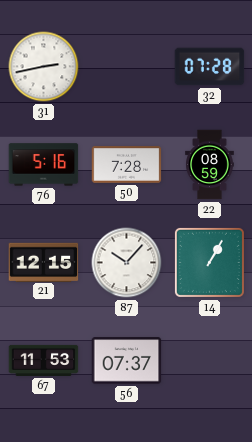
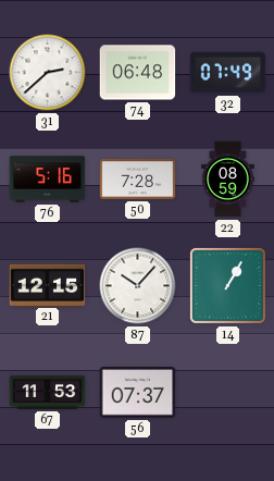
31: 2:43 -> 2:38
74: none -> 06:48
32: 07:28 -> 07:49
